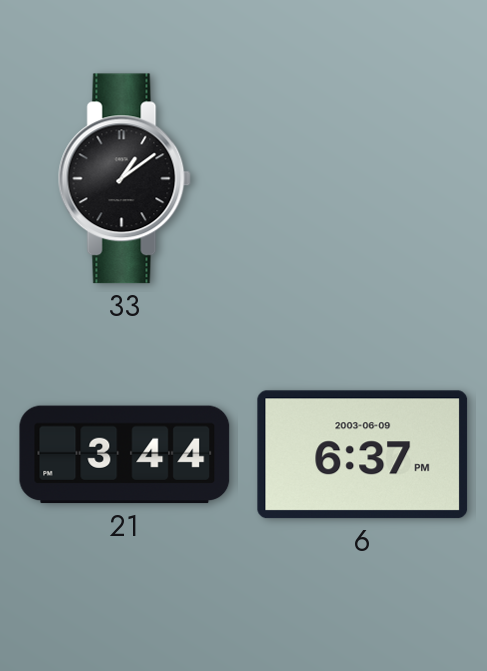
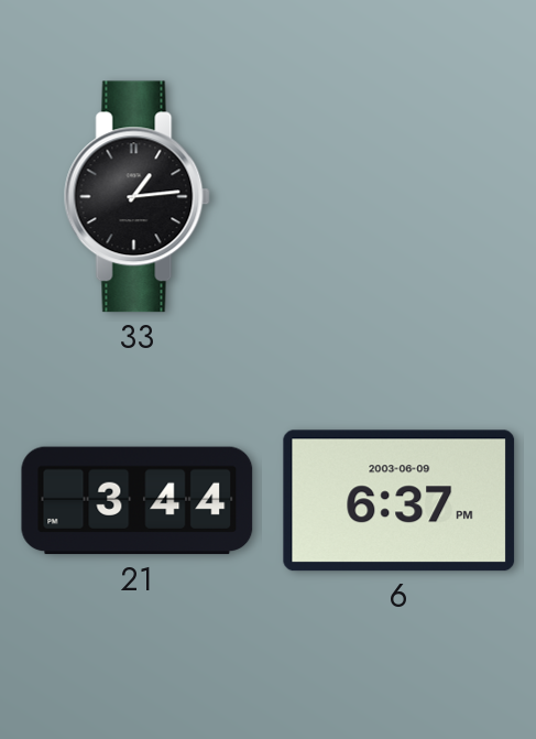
33: 1:09 -> 1:14
